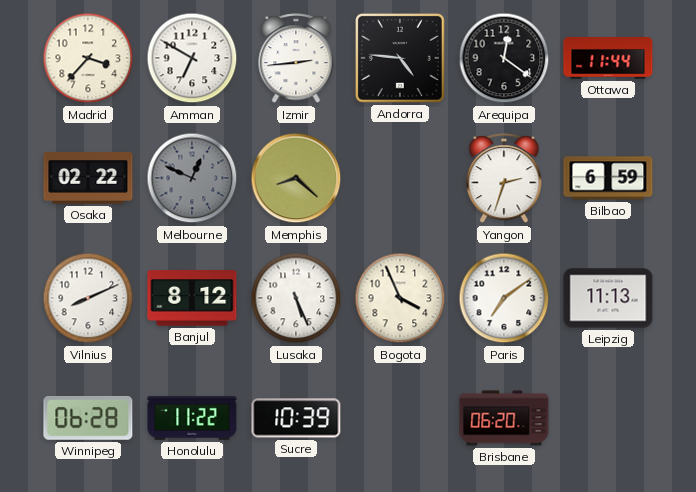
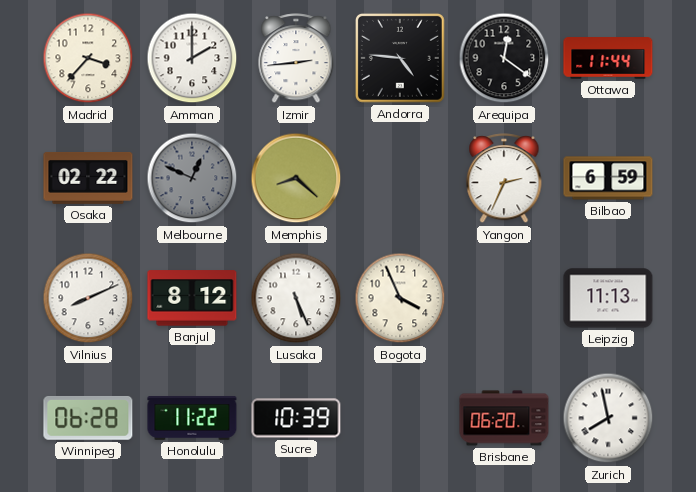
Amman: 6:50 -> 2:00
Yangon: 2:33 -> 2:34
Paris: 7:09 -> none
Zurich: none -> 7:58
